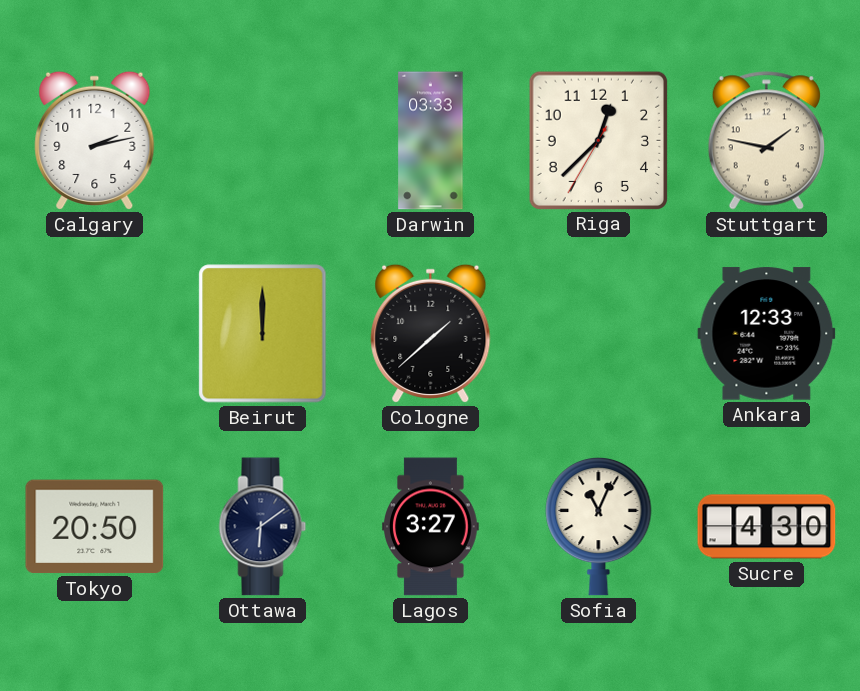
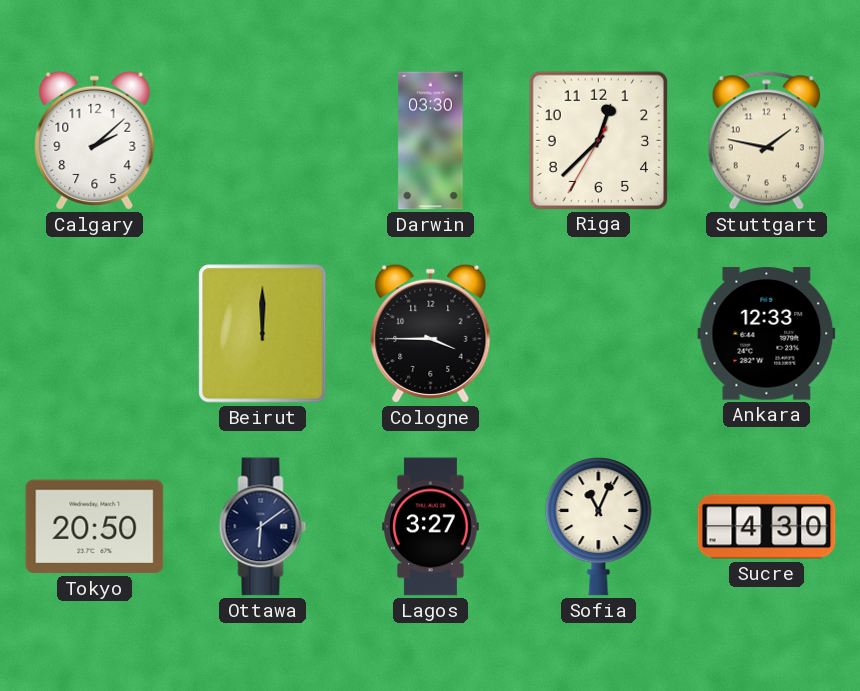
Calgary: 2:13 -> 2:08
Darwin: 03:33 -> 03:30
Cologne: 1:38 -> 3:45
